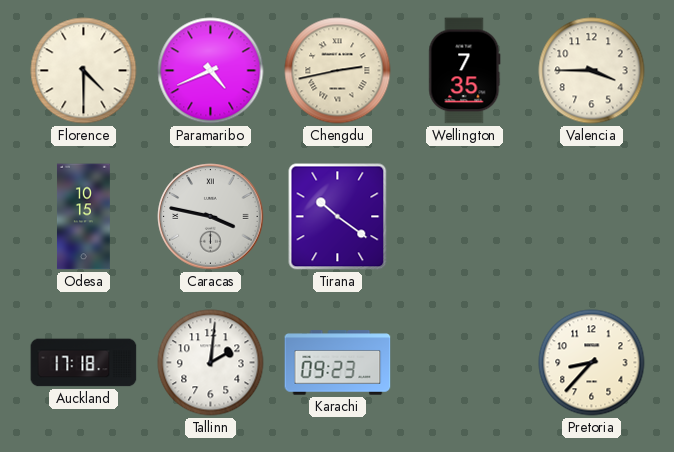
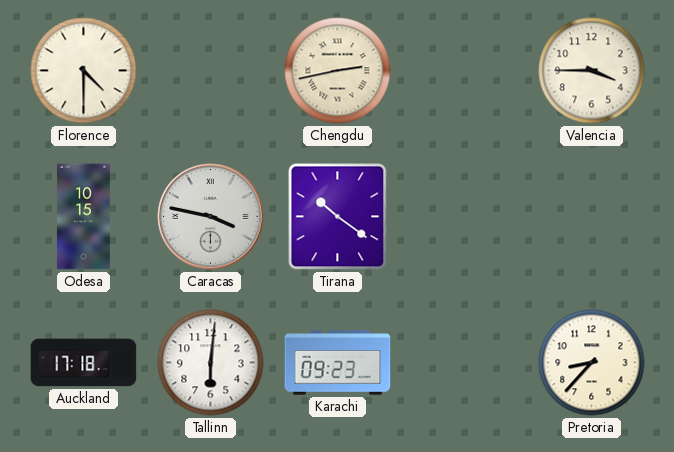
Paramaribo: 4:41 -> none
Wellington: 7:35 -> none
Tallinn: 2:01 -> 6:01
